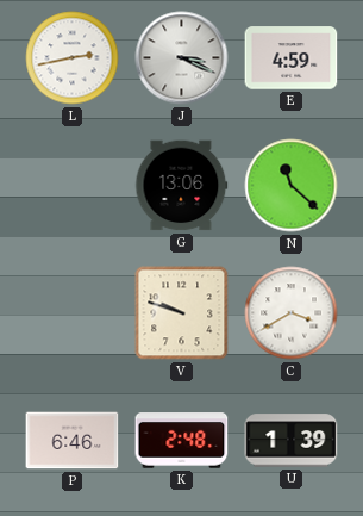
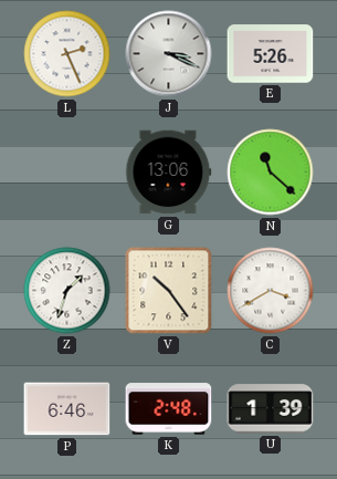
L: 2:43 -> 2:26
E: 4:59 -> 5:26
Z: none -> 1:33
V: 9:48 -> 10:24
